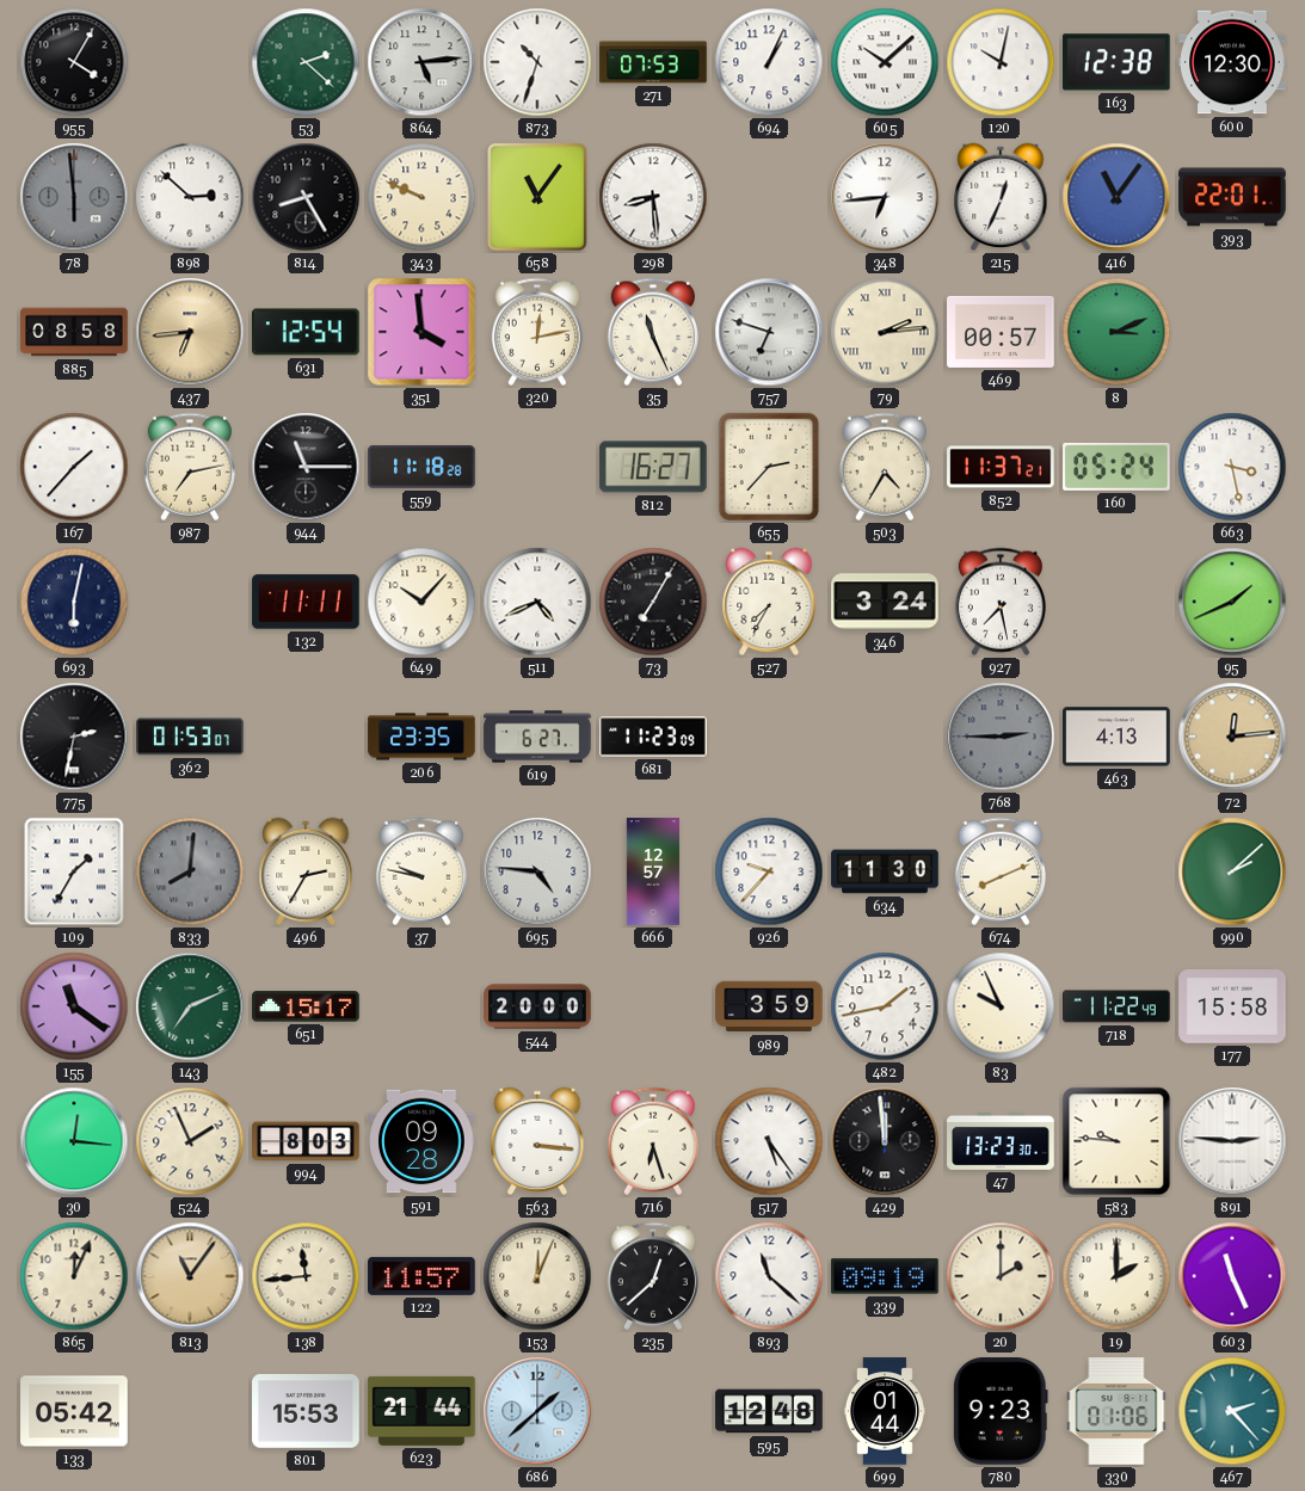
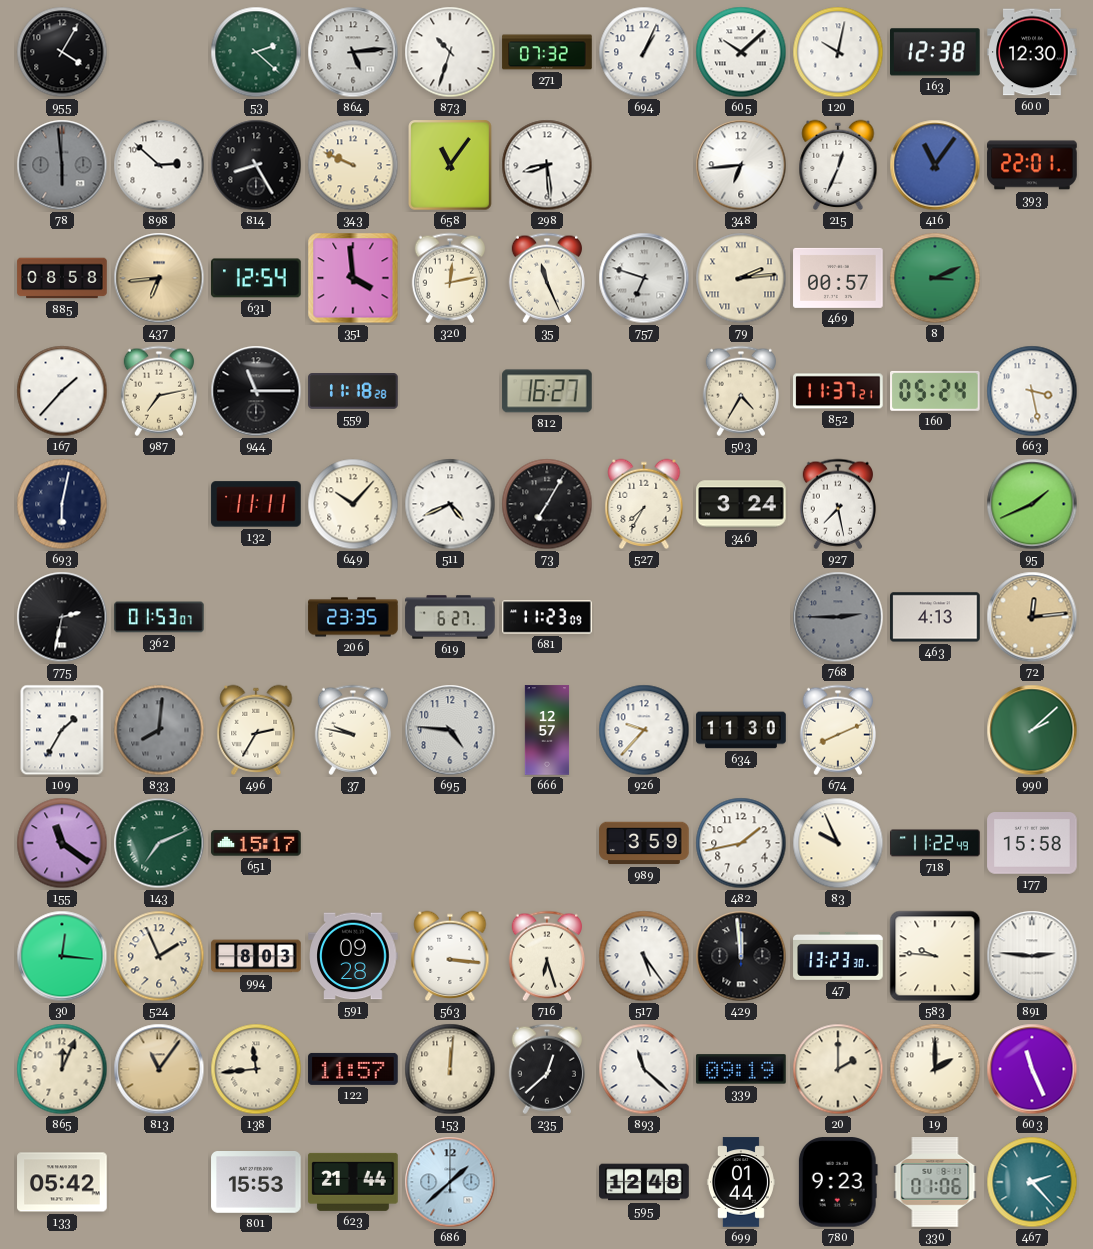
271: 07:53 -> 07:32
655: 2:37 -> none
544: 20:00 -> none
153: 12:04 -> 12:01
